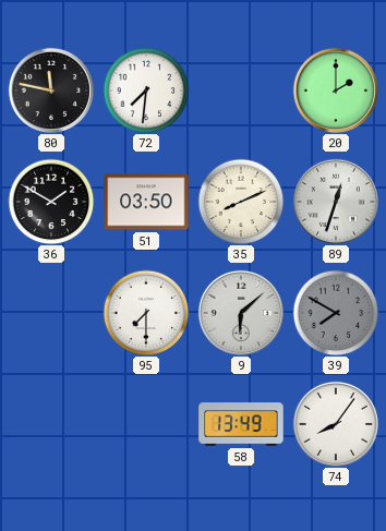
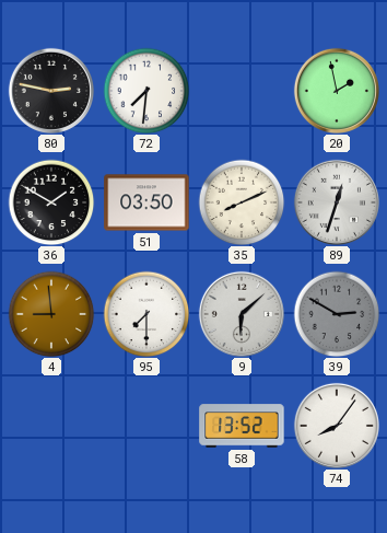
80: 11:47 -> 2:47
20: 2:00 -> 1:58
4: none -> 8:59
39: 7:50 -> 2:50
58: 13:49 -> 13:52
